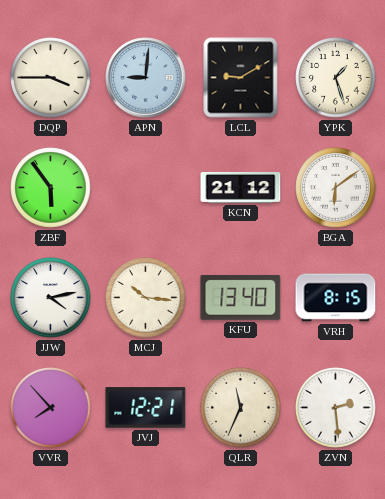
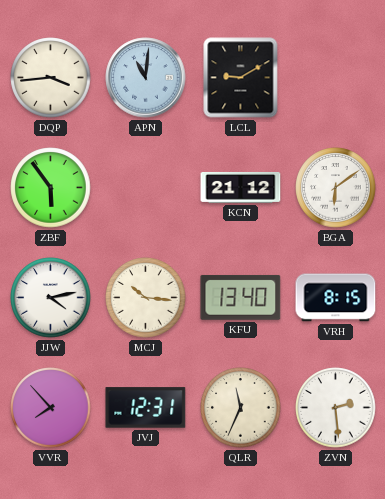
DQP: 3:45 -> 3:44
APN: 9:01 -> 11:01
YPK: 1:27 -> none
JVJ: 12:21 -> 12:31
